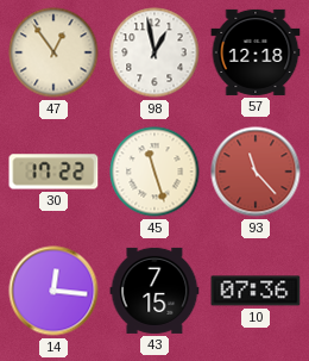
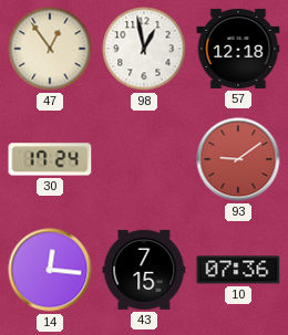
30: 17:22 -> 17:24
45: 11:27 -> none
93: 11:23 -> 9:09
